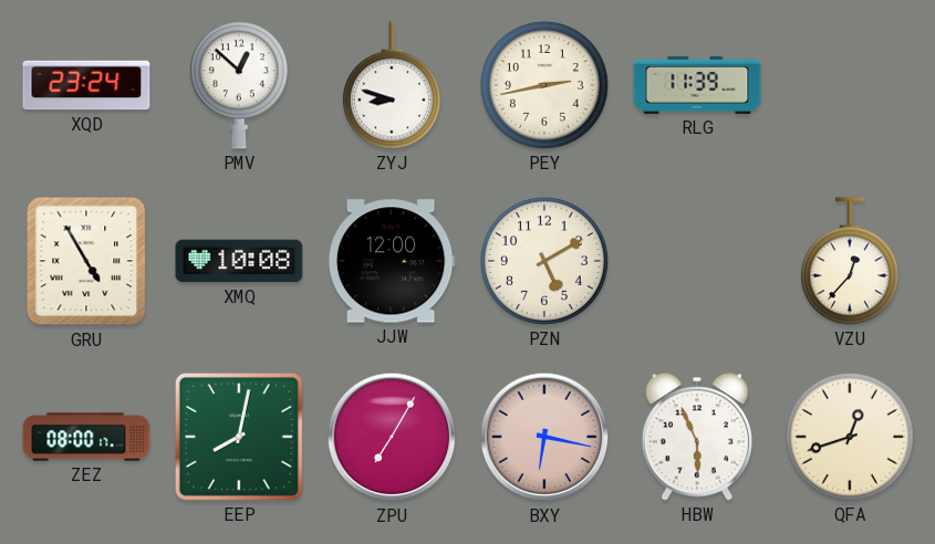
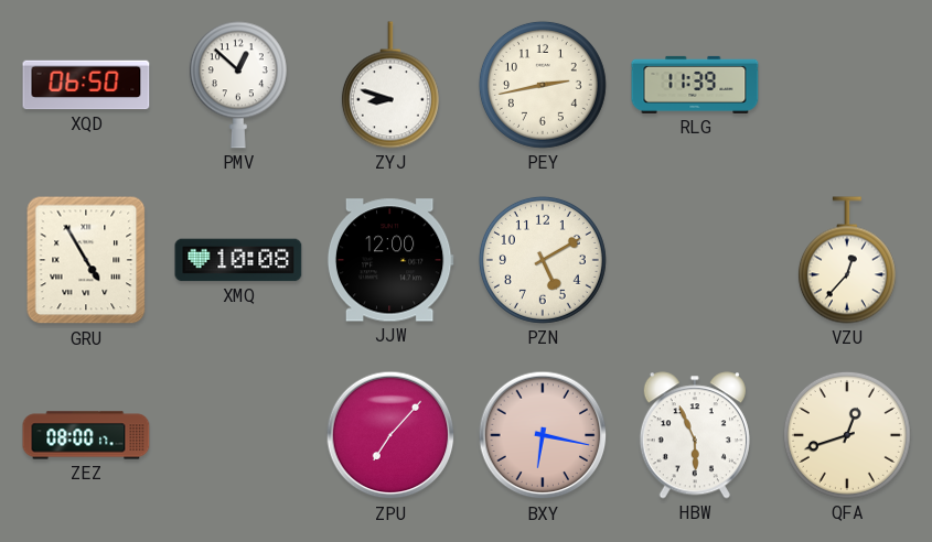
XQD: 23:24 -> 06:50
EEP: 8:02 -> none
ZPU: 7:05 -> 7:07
